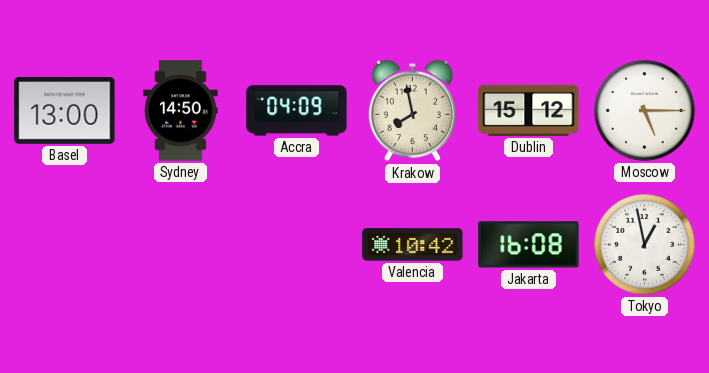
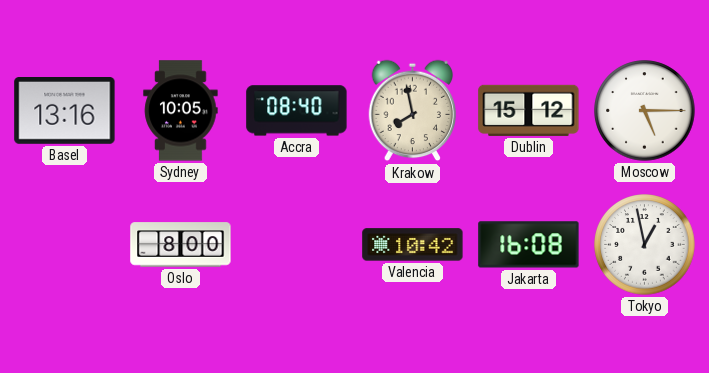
Basel: 13:00 -> 13:16
Sydney: 14:50 -> 10:05
Accra: 04:09 -> 08:40
Oslo: none -> 8:00
